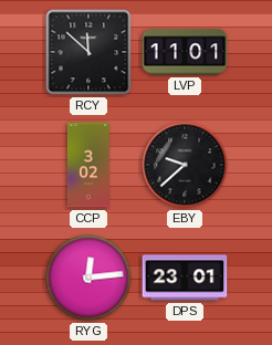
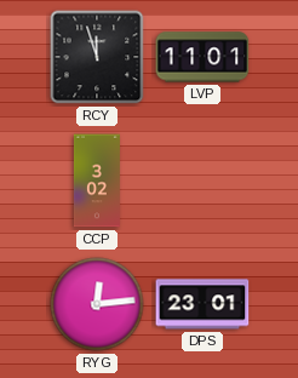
RCY: 11:52 -> 11:57
EBY: 9:38 -> none
